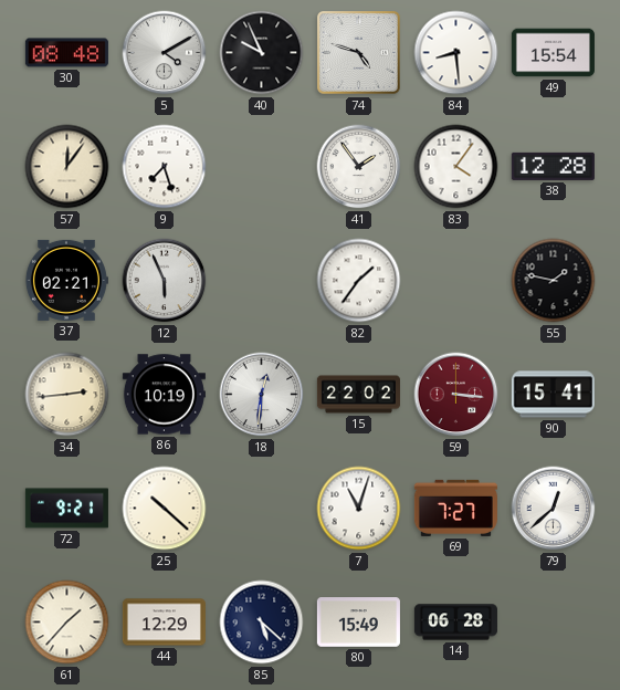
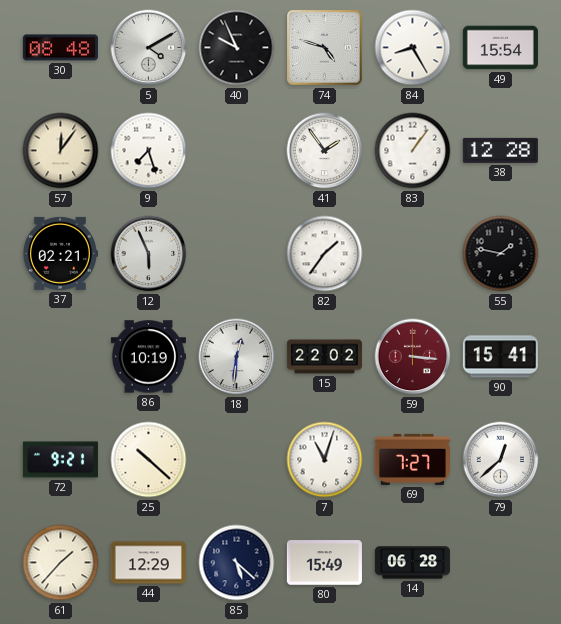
84: 8:29 -> 8:25
83: 4:06 -> 1:06
34: 2:44 -> none
